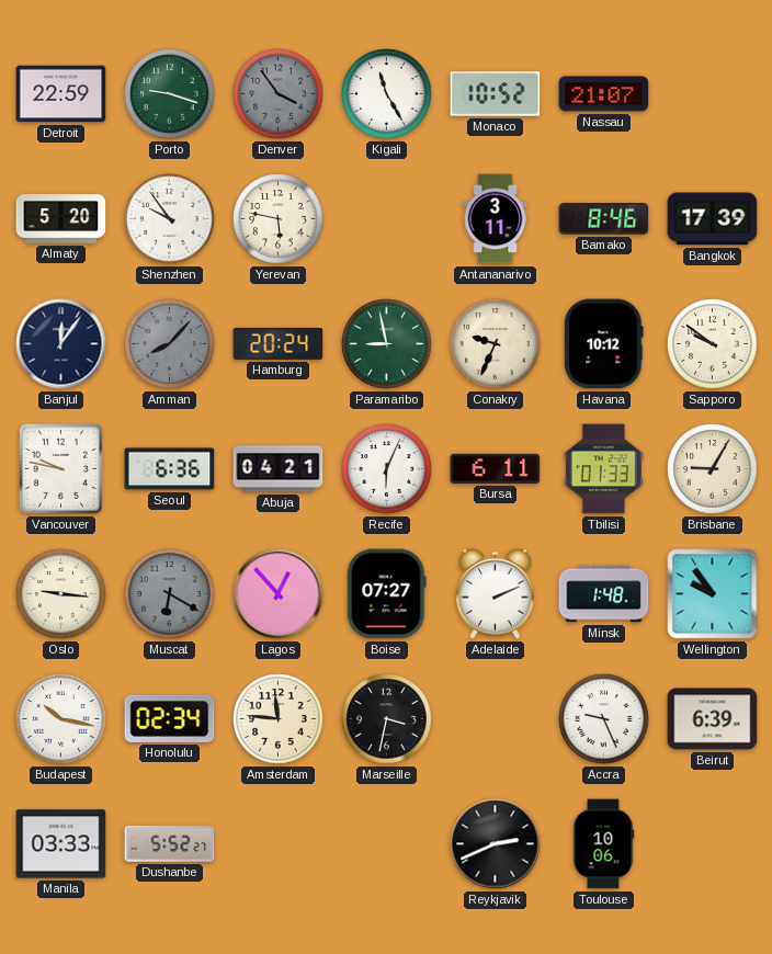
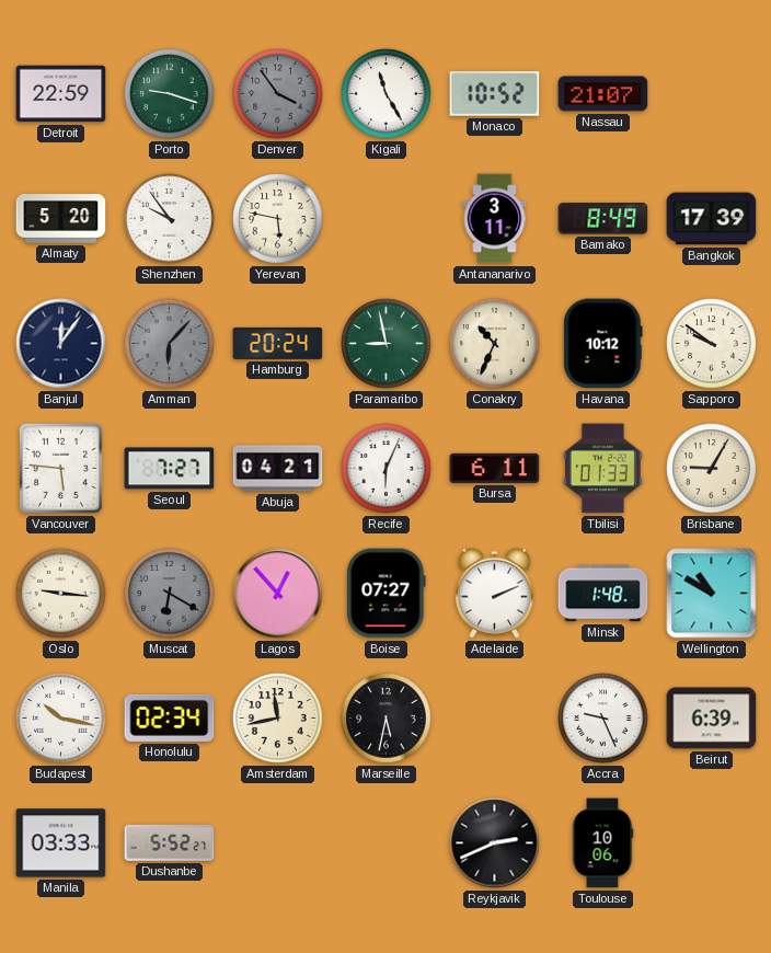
Bamako: 8:46 -> 8:49
Amman: 8:07 -> 6:07
Conakry: 9:34 -> 10:34
Vancouver: 9:47 -> 5:46
Seoul: 6:36 -> 7:27
Wellington: 9:54 -> 10:50
Amsterdam: 11:46 -> 11:43
Marseille: 3:32 -> 5:32
